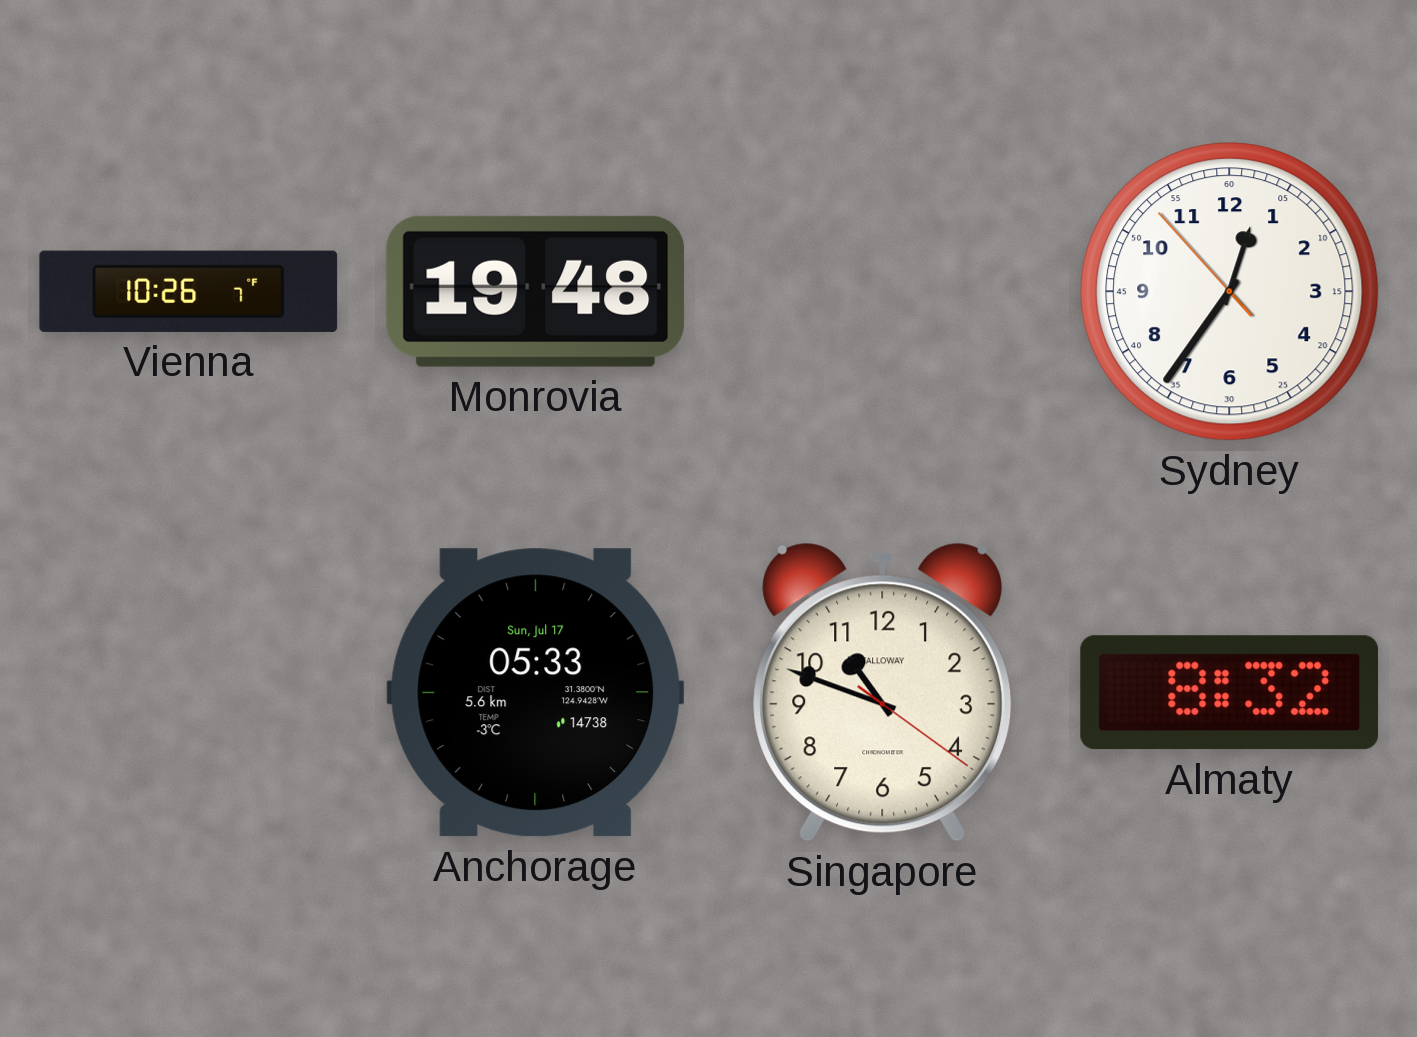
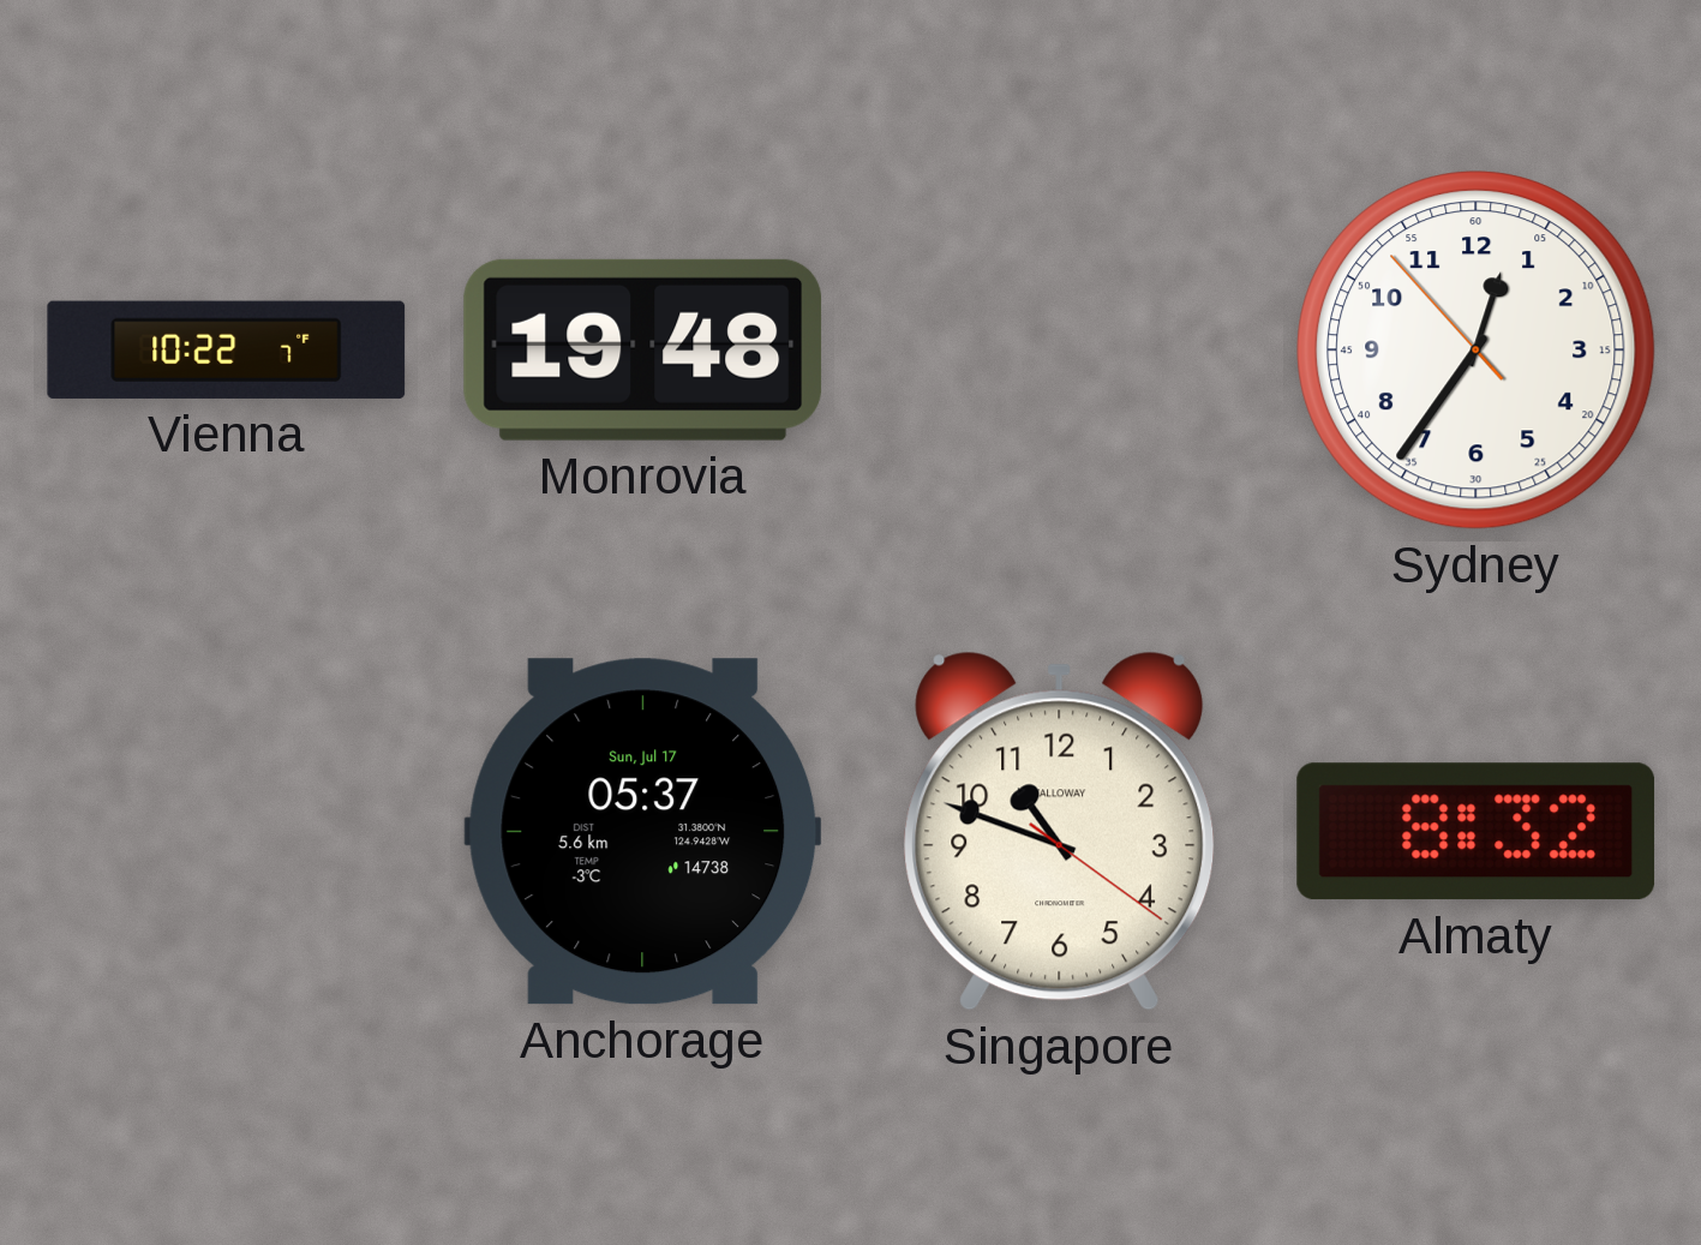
Vienna: 10:26 -> 10:22
Anchorage: 05:33 -> 05:37
